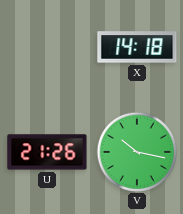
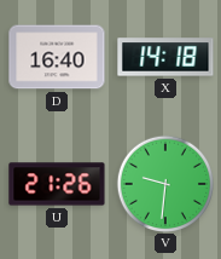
D: none -> 16:40
V: 10:17 -> 9:31
